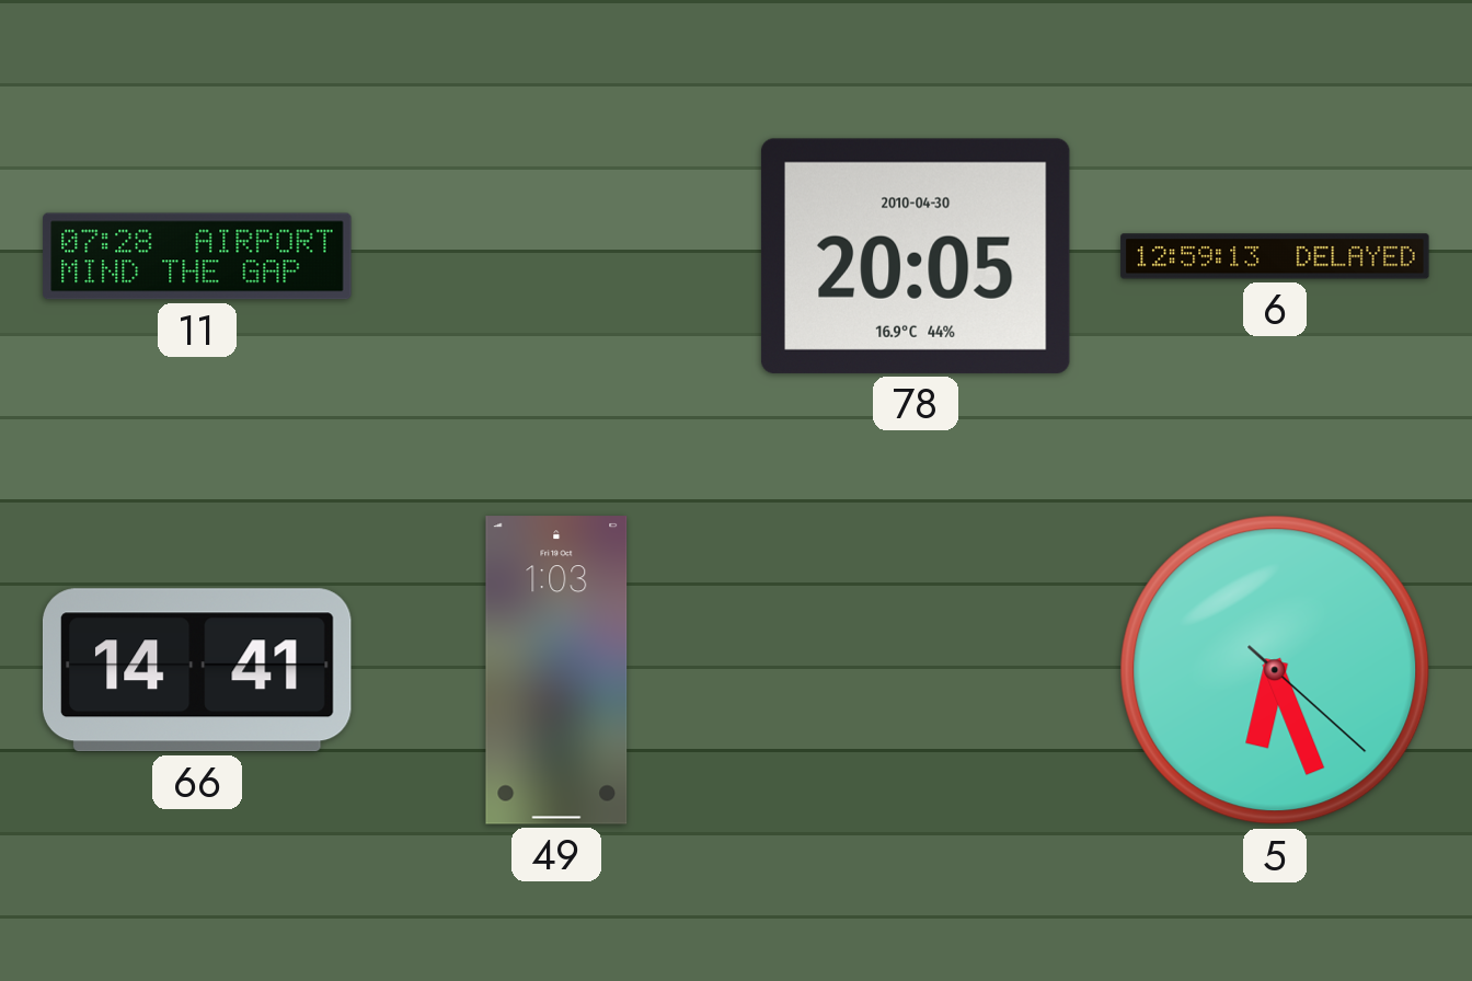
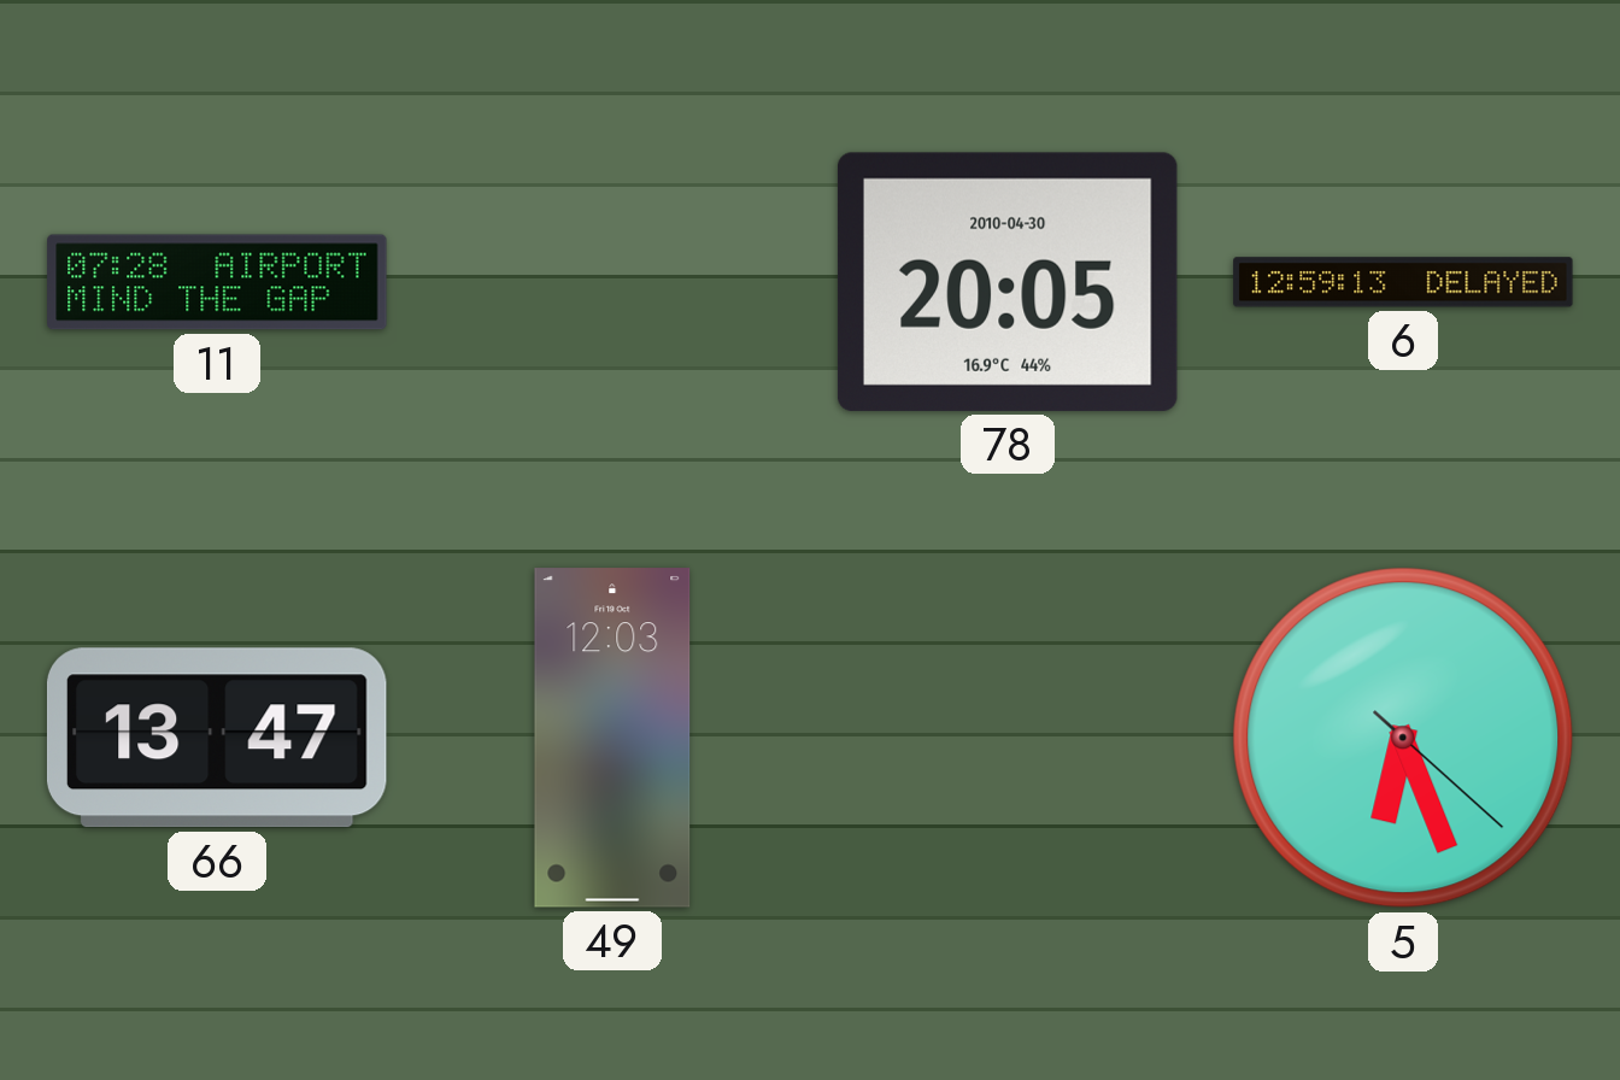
66: 14:41 -> 13:47
49: 1:03 -> 12:03
